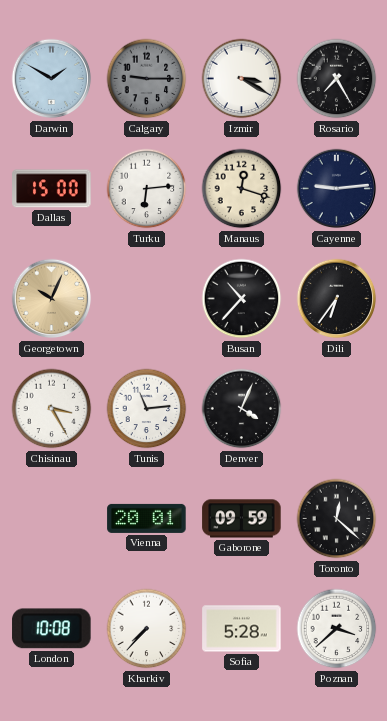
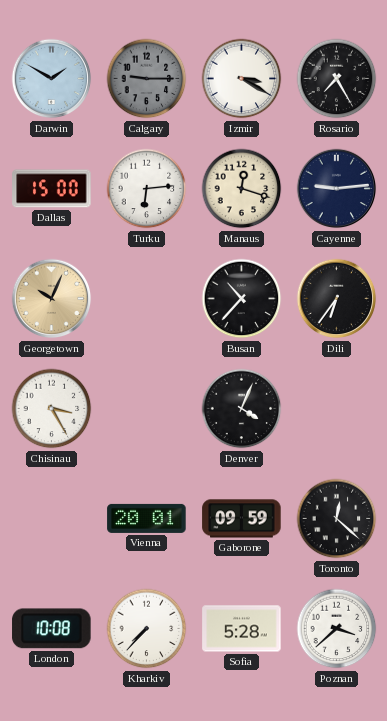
Tunis: 11:14 -> none
